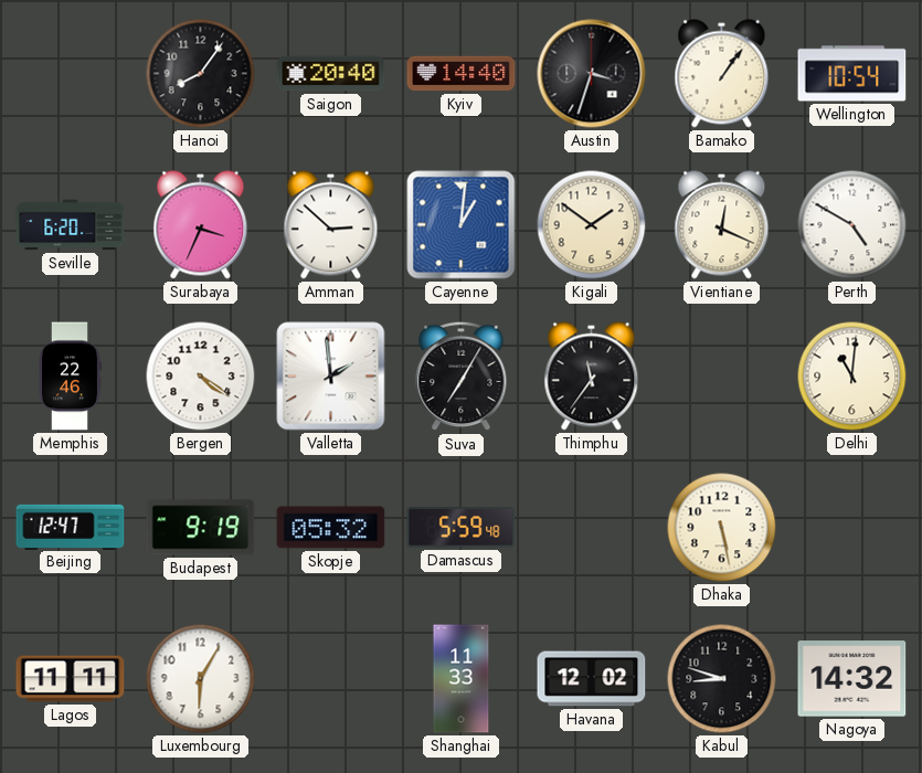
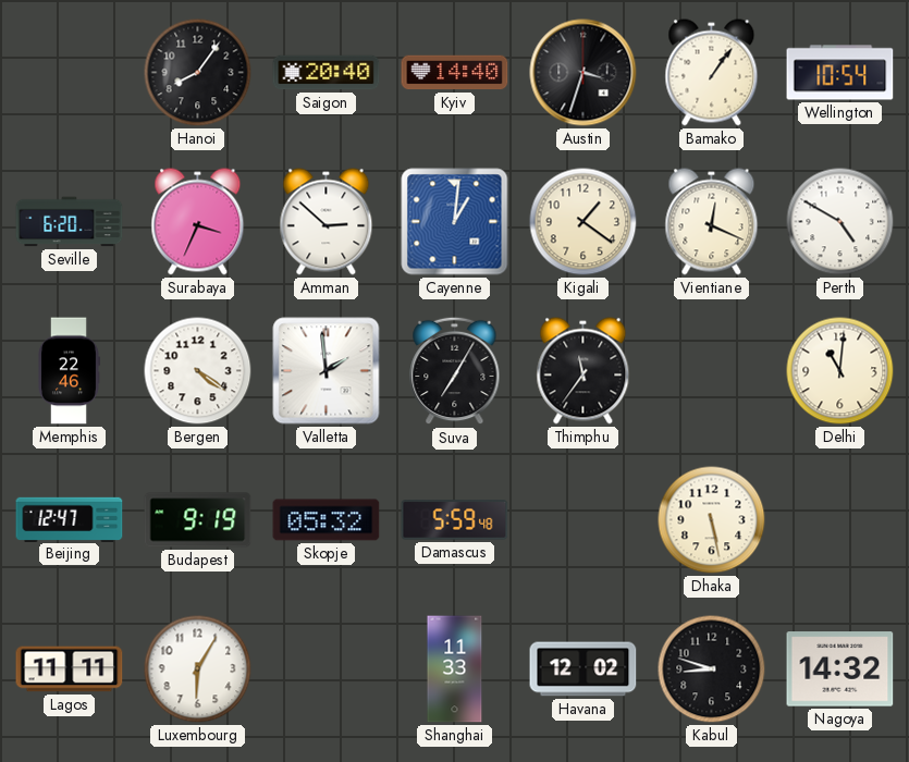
Kigali: 1:51 -> 1:21
